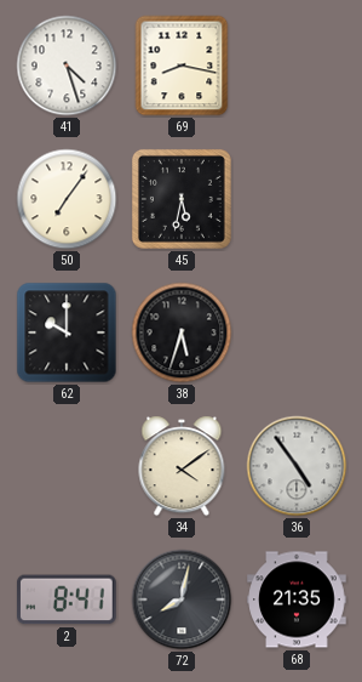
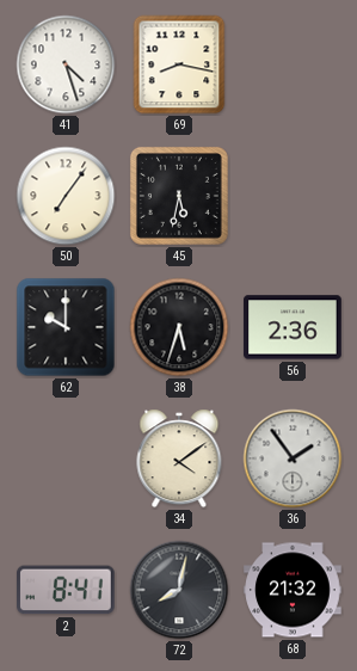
56: none -> 2:36
36: 4:54 -> 1:54
68: 21:35 -> 21:32
